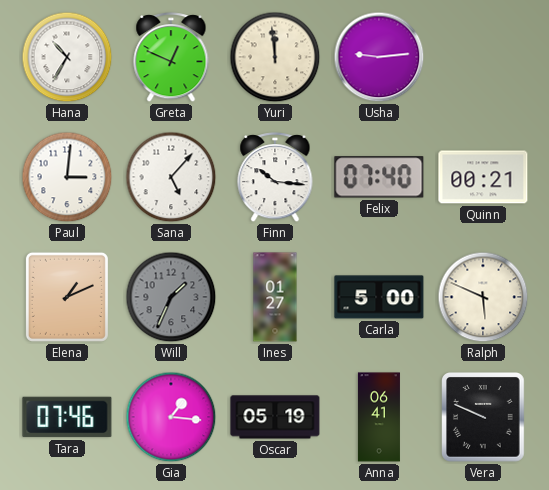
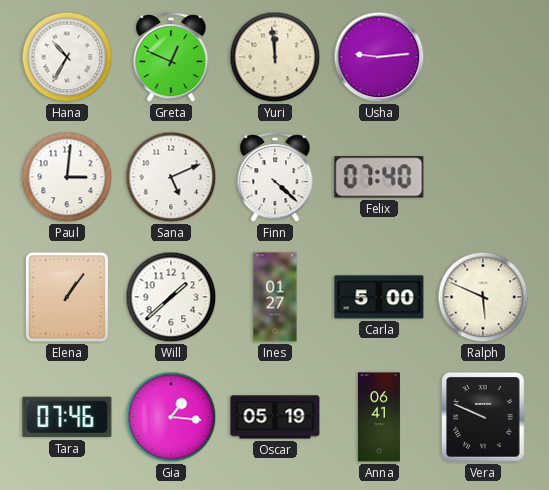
Sana: 5:07 -> 5:11
Finn: 10:16 -> 4:22
Quinn: 00:21 -> none
Elena: 1:11 -> 1:06
Will: 1:34 -> 1:38
Will dial: grey -> white
